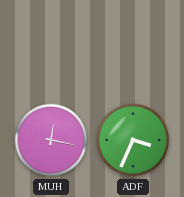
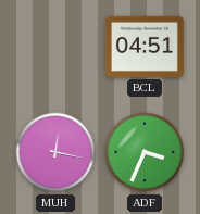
BCL: none -> 04:51
